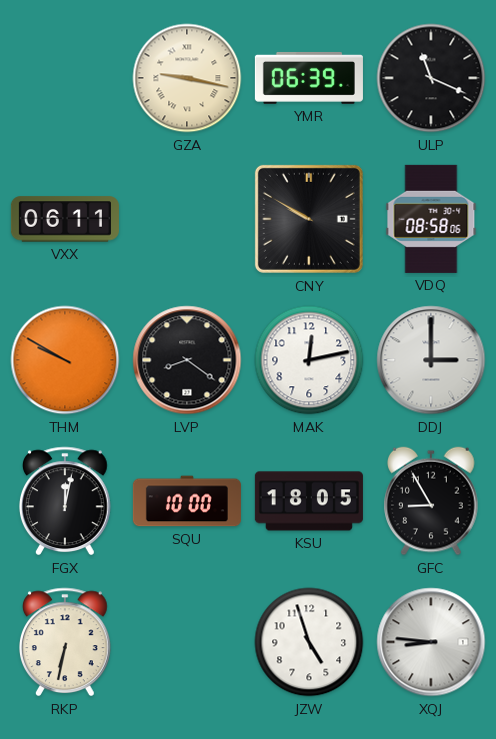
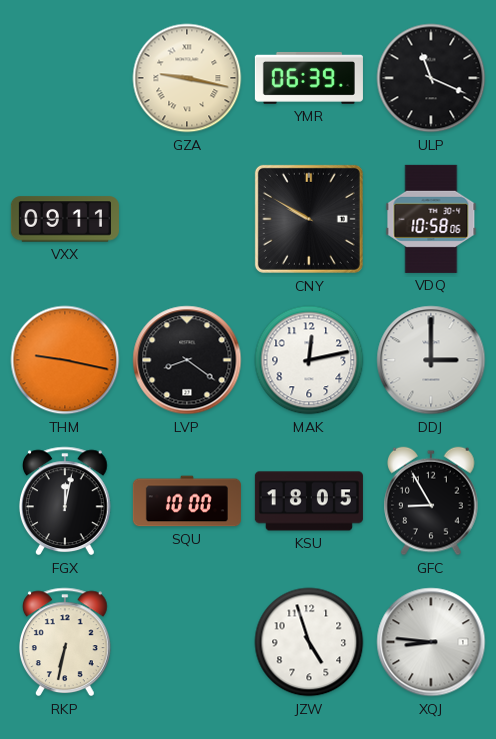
VXX: 06:11 -> 09:11
VDQ: 08:58 -> 10:58
THM: 9:50 -> 9:17
